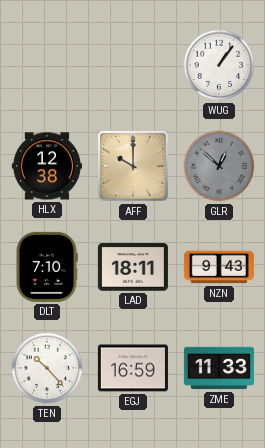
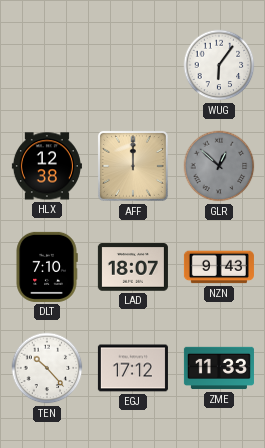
WUG: 1:06 -> 6:06
AFF: 10:00 -> 12:00
LAD: 18:11 -> 18:07
EGJ: 16:59 -> 17:12
